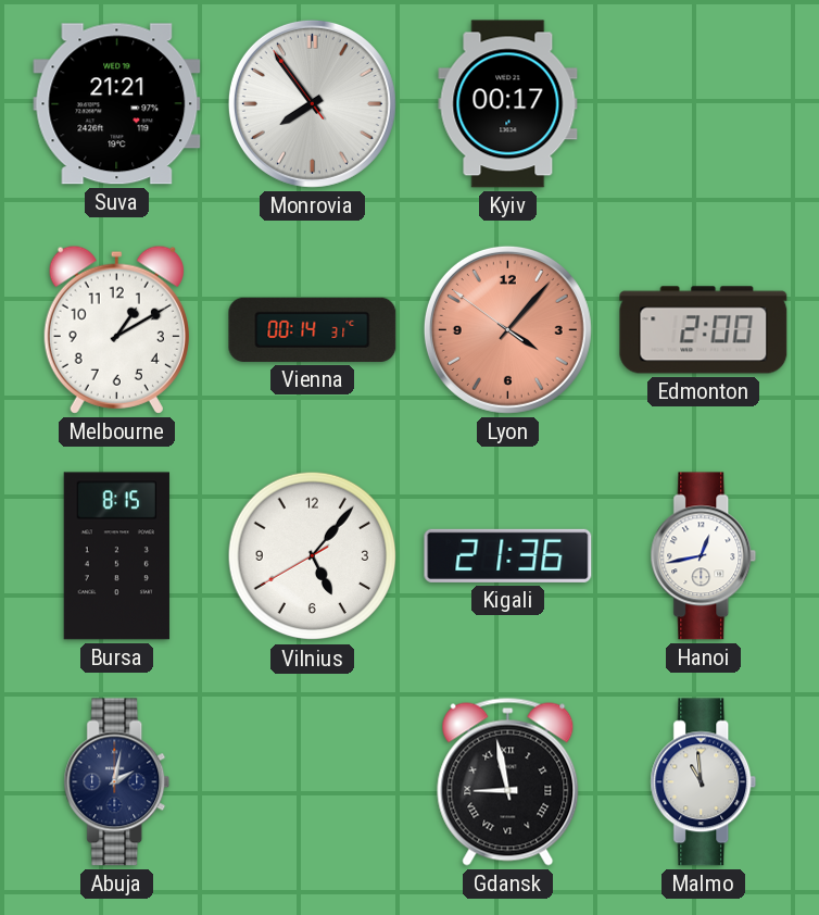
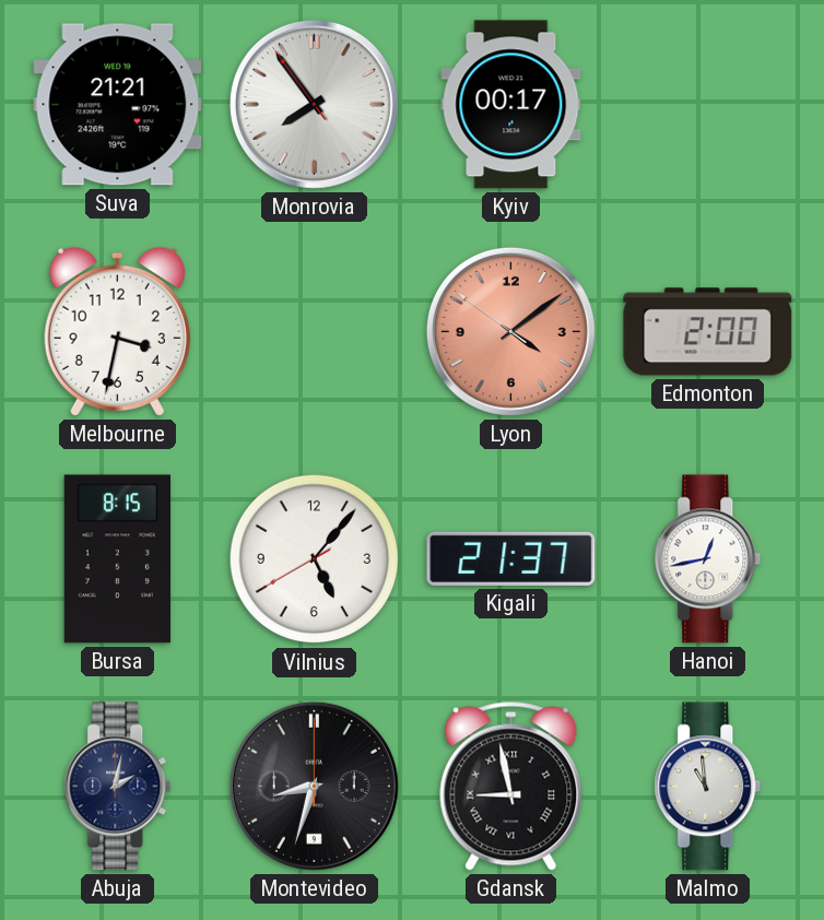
Melbourne: 1:10 -> 3:32
Vienna: 00:14 -> none
Lyon: 4:06 -> 4:08
Kigali: 21:36 -> 21:37
Montevideo: none -> 8:33
